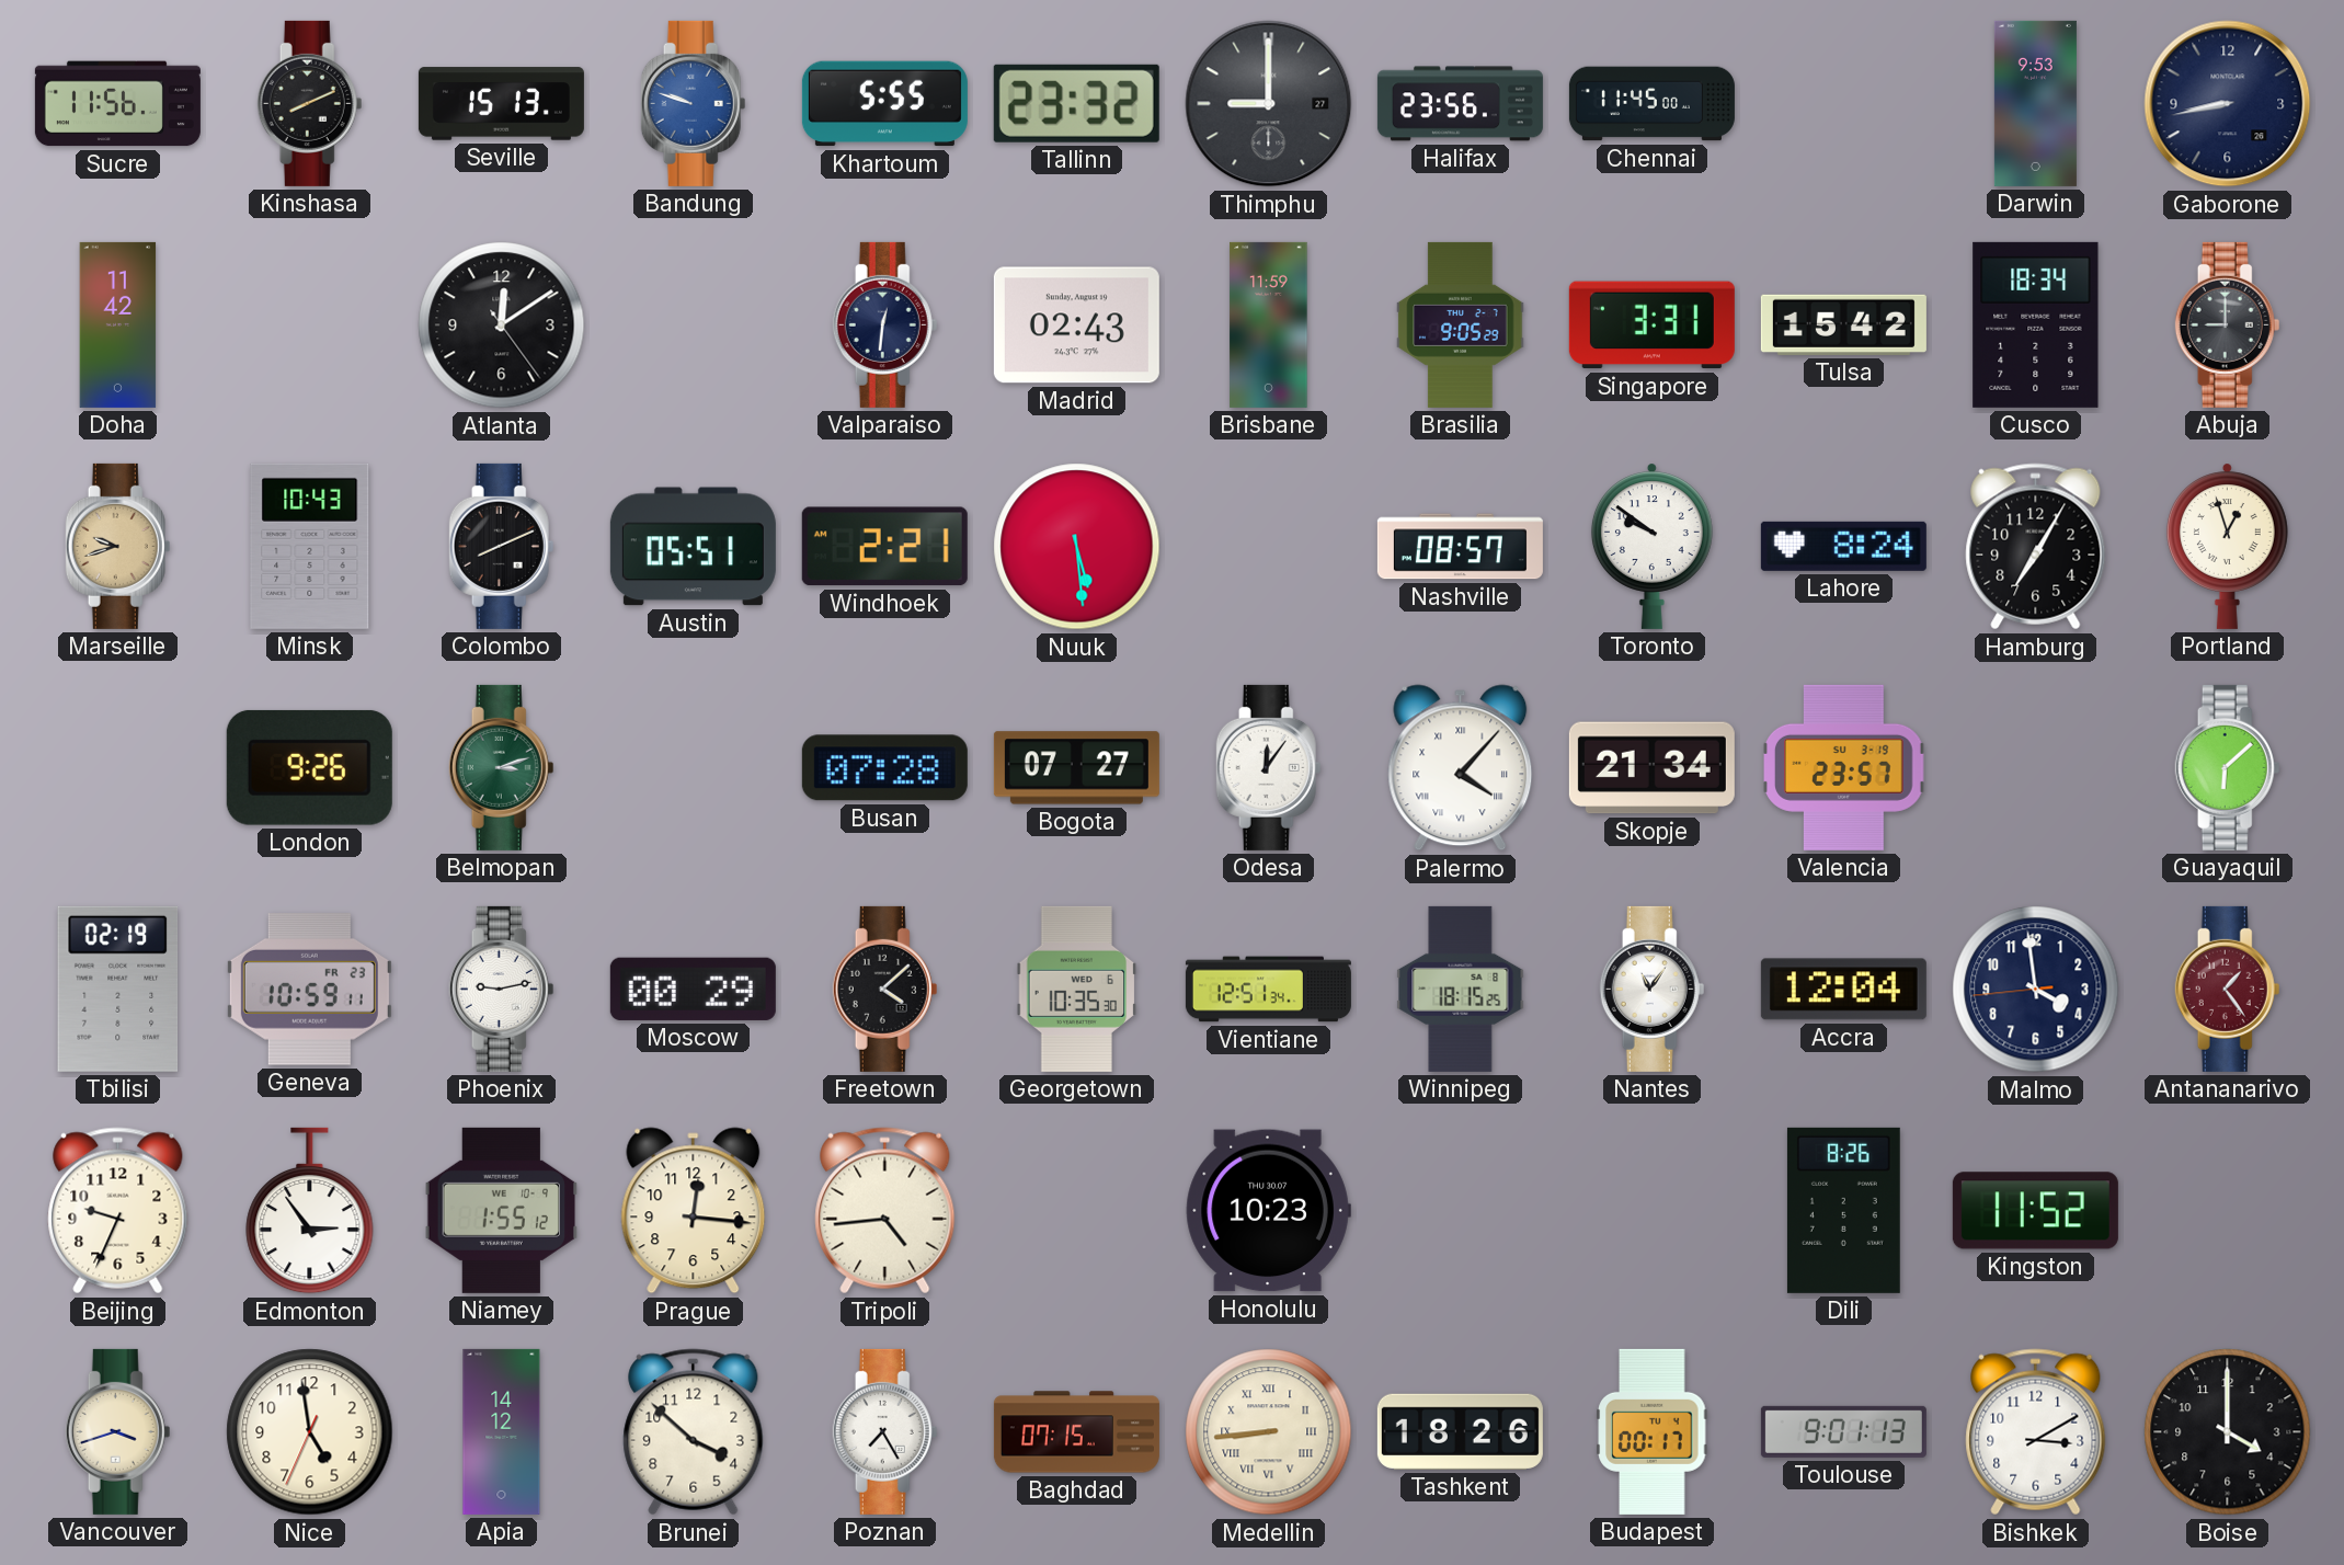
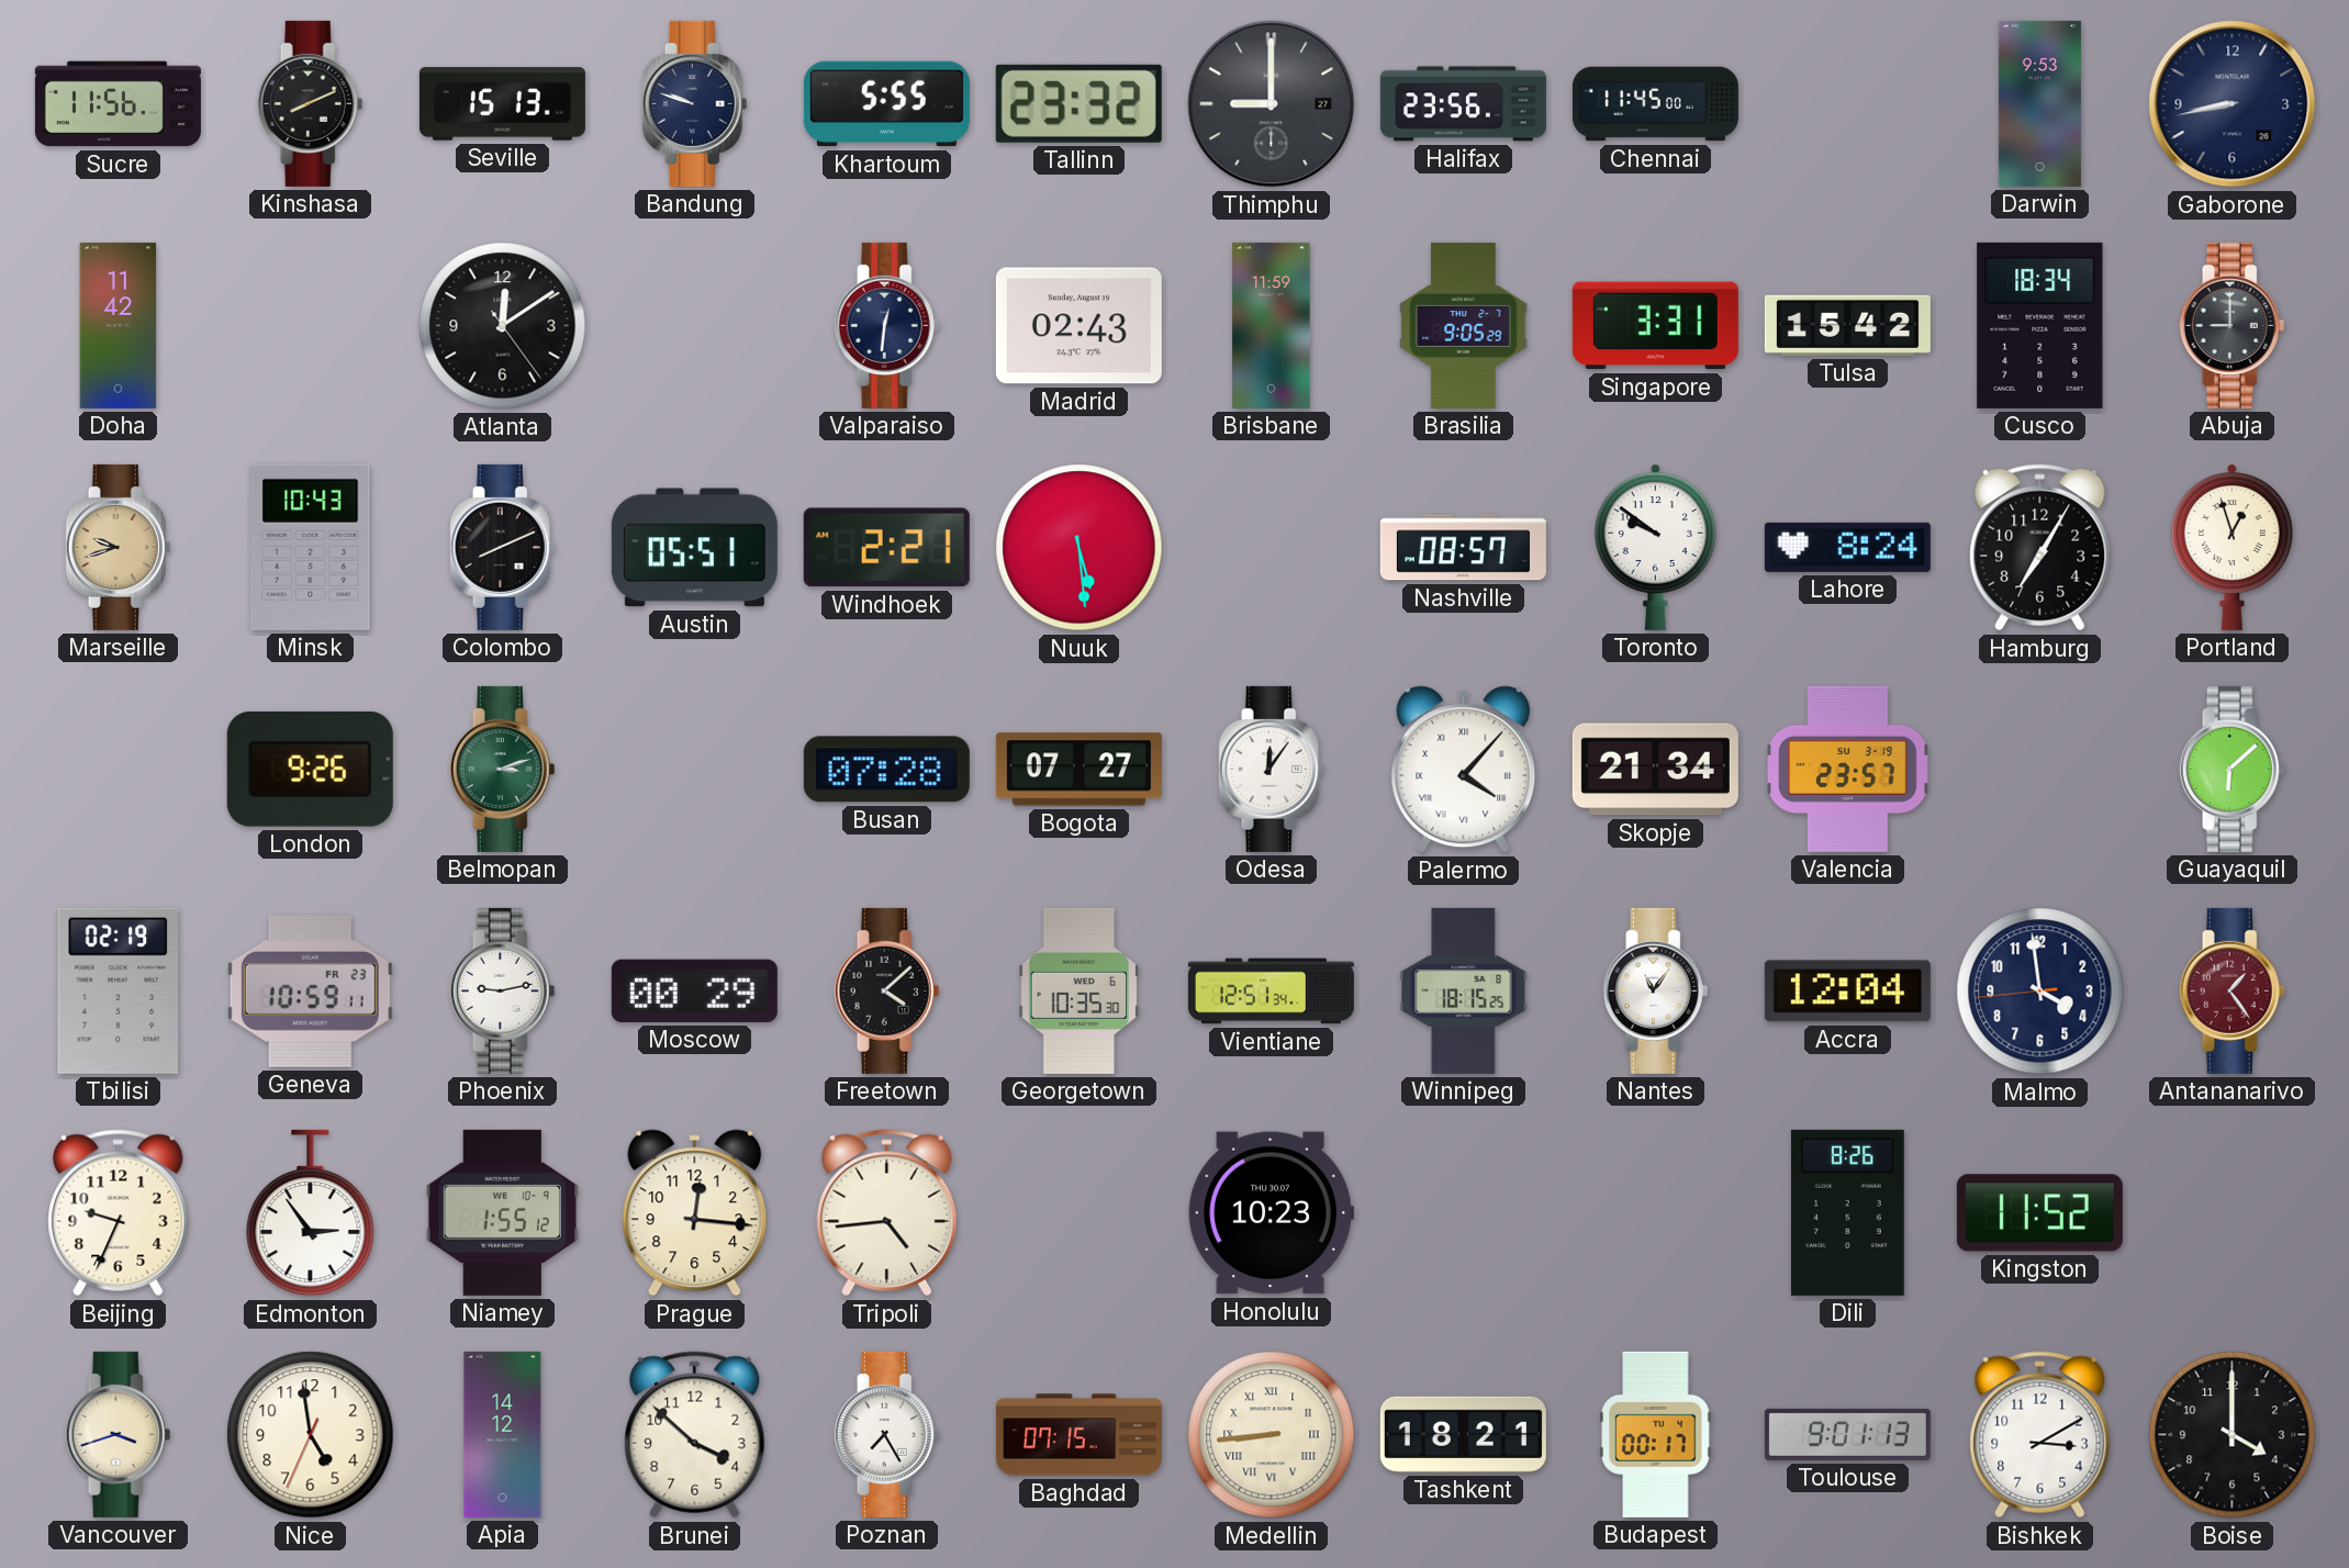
Bandung dial: blue -> navy
Tashkent: 18:26 -> 18:21
